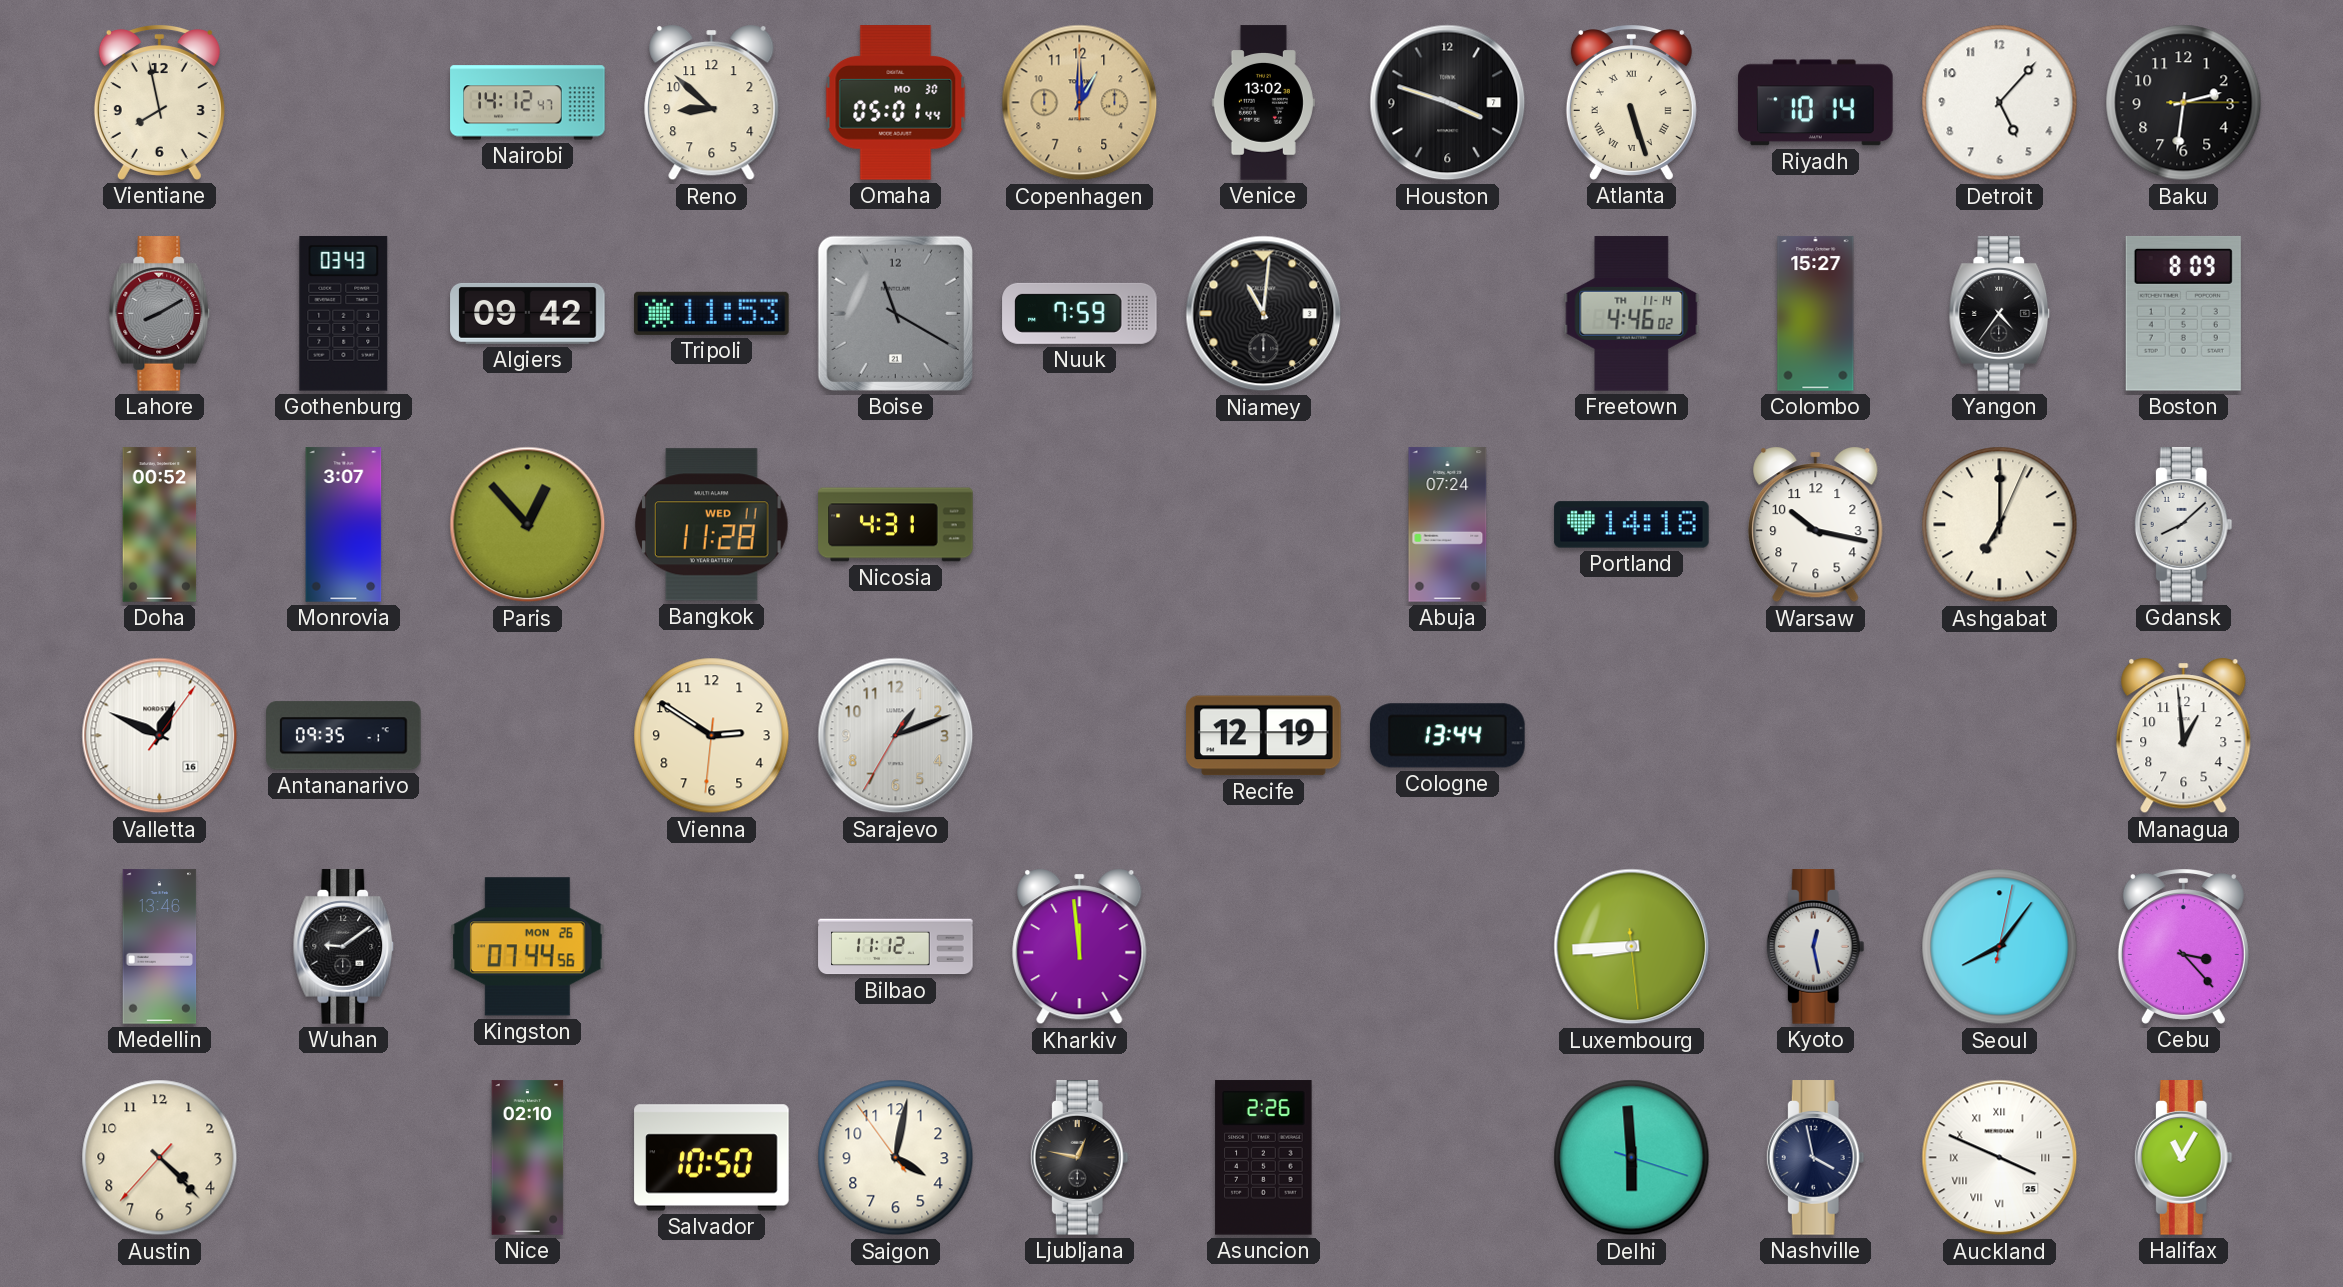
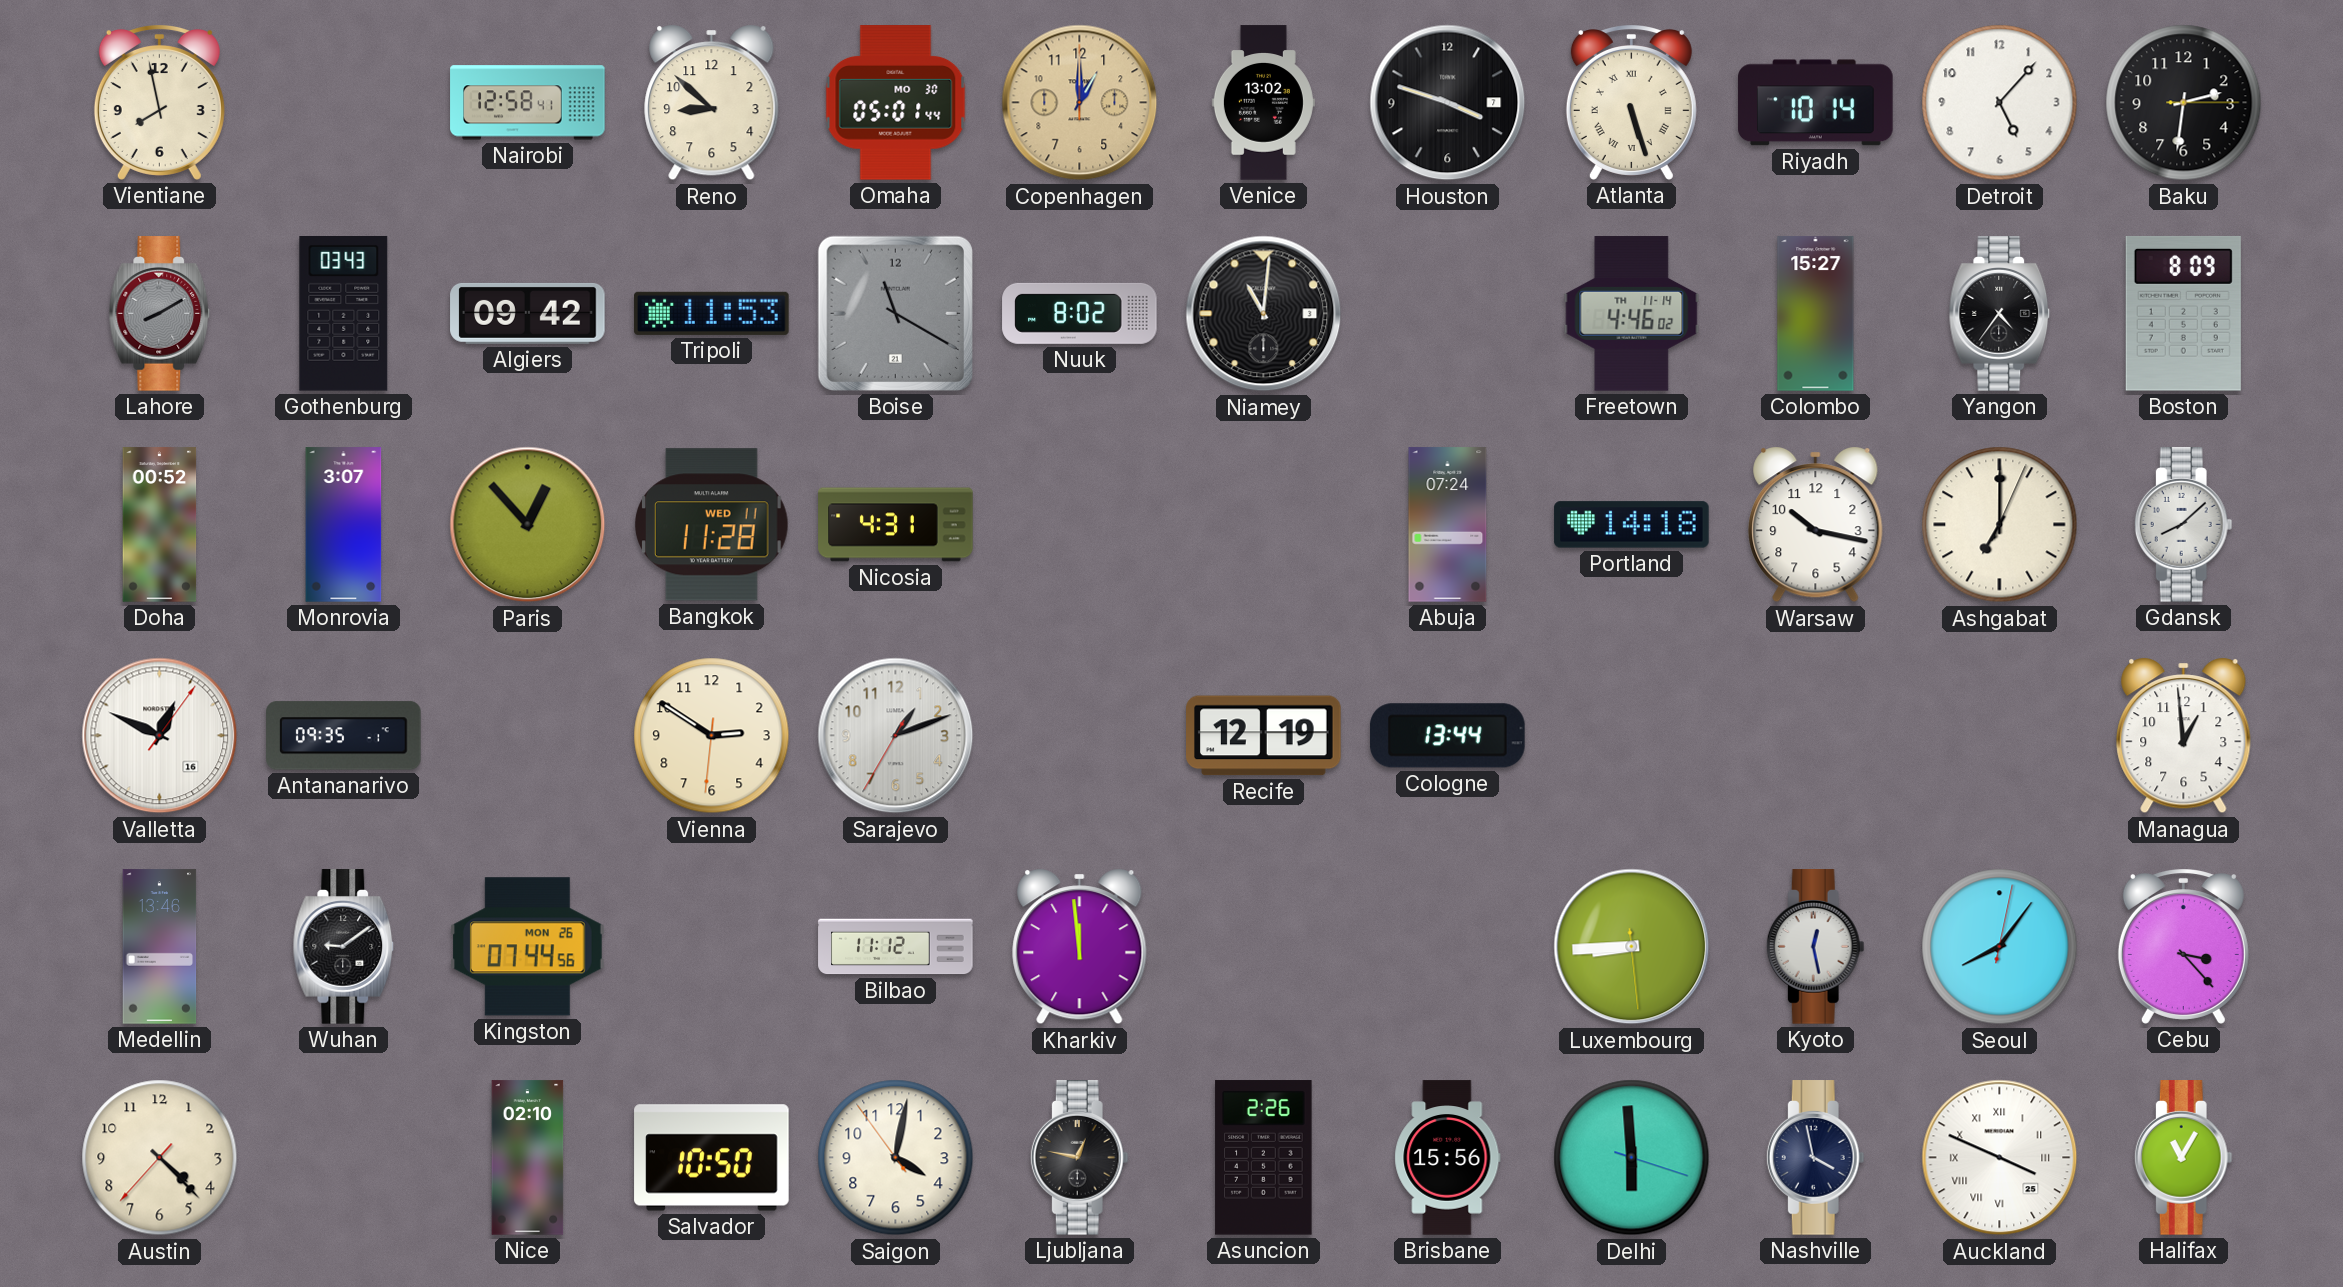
Nairobi: 14:12 -> 12:58
Nuuk: 7:59 -> 8:02
Brisbane: none -> 15:56
